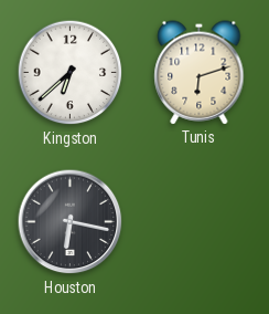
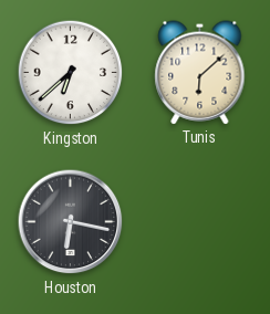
Tunis: 6:12 -> 6:08
